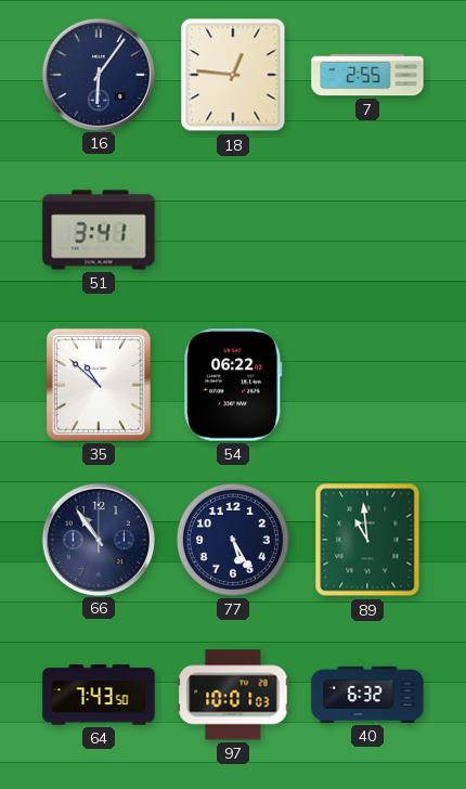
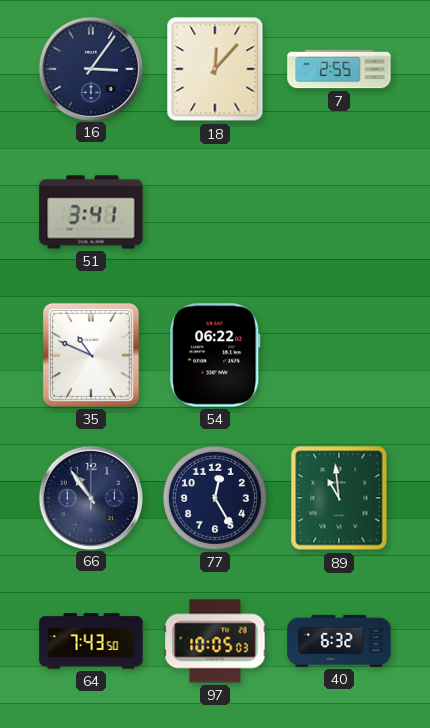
16: 6:06 -> 3:06
18: 12:46 -> 12:07
35: 10:52 -> 10:49
77: 5:25 -> 12:25
97: 10:01 -> 10:05
